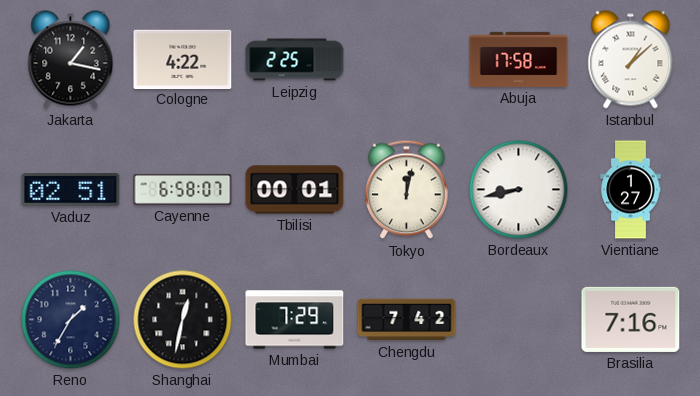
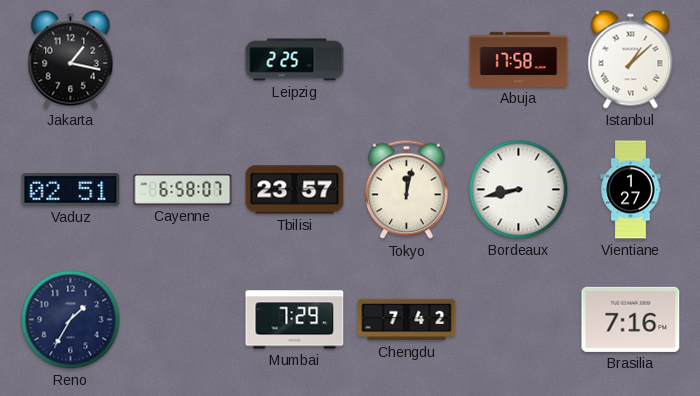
Cologne: 4:22 -> none
Tbilisi: 00:01 -> 23:57
Shanghai: 12:32 -> none
